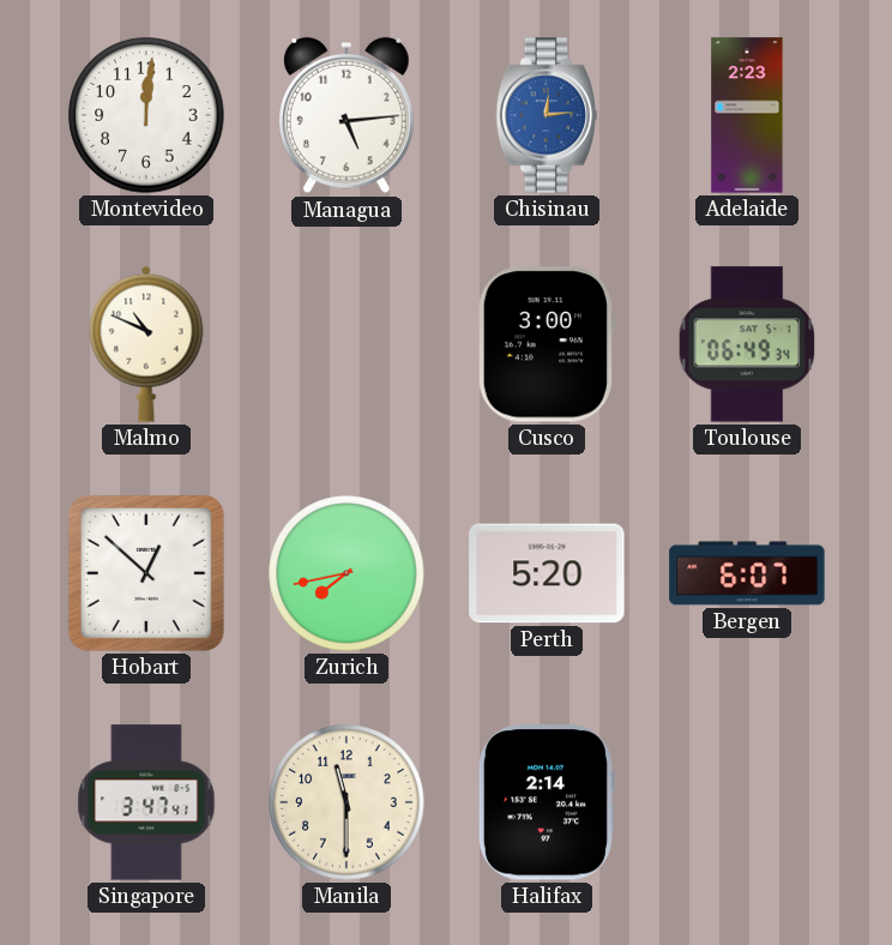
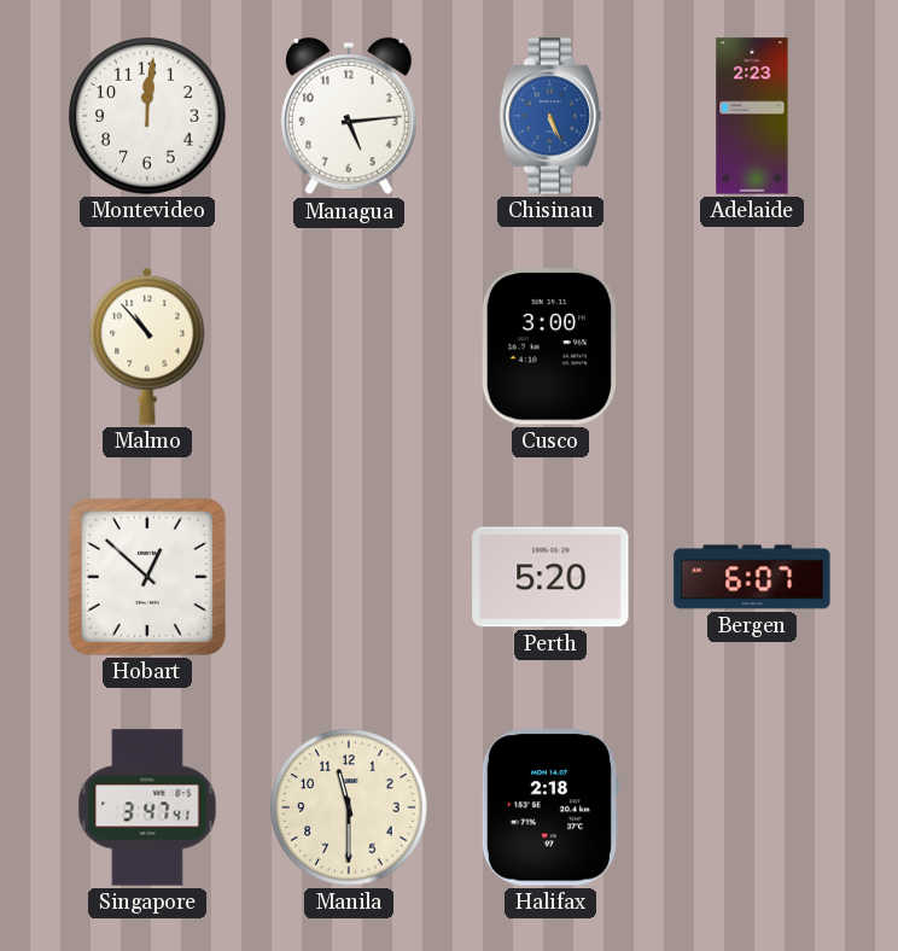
Chisinau: 12:14 -> 5:26
Malmo: 10:49 -> 10:53
Toulouse: 06:49 -> none
Zurich: 7:43 -> none
Halifax: 2:14 -> 2:18
